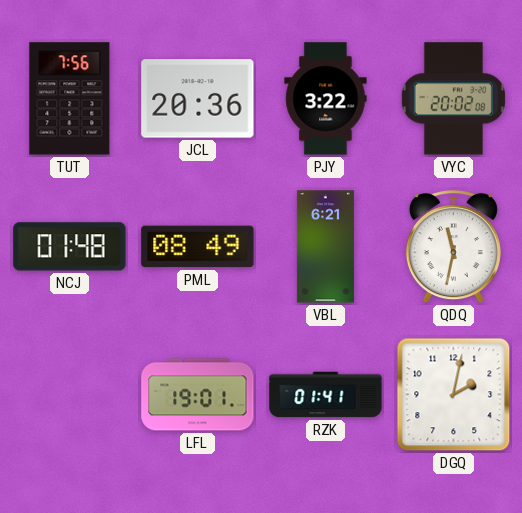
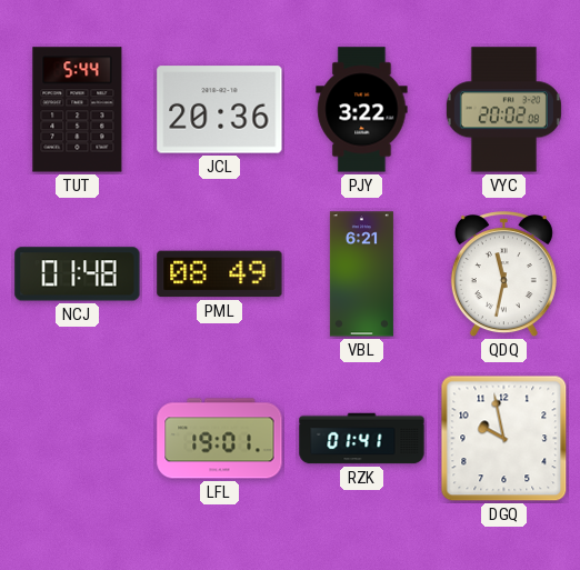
TUT: 7:56 -> 5:44
DGQ: 2:02 -> 9:58
